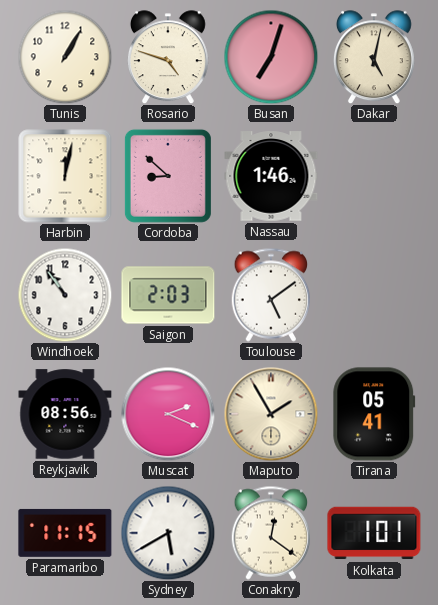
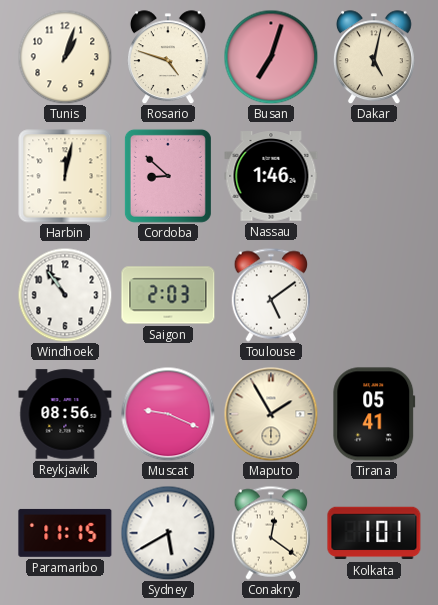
Tunis: 1:05 -> 1:03
Muscat: 2:19 -> 9:19
